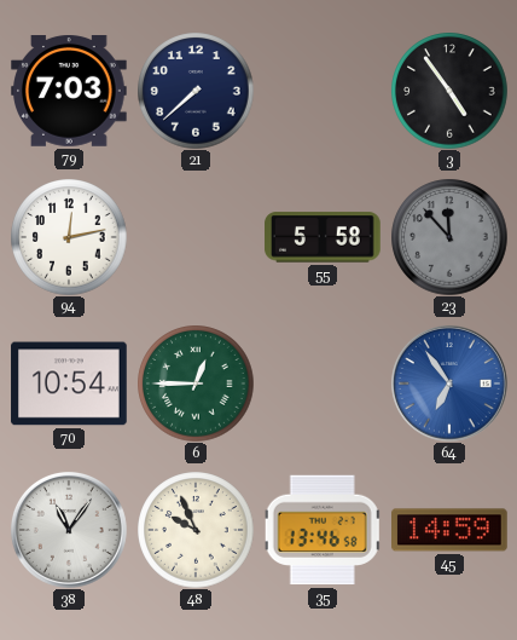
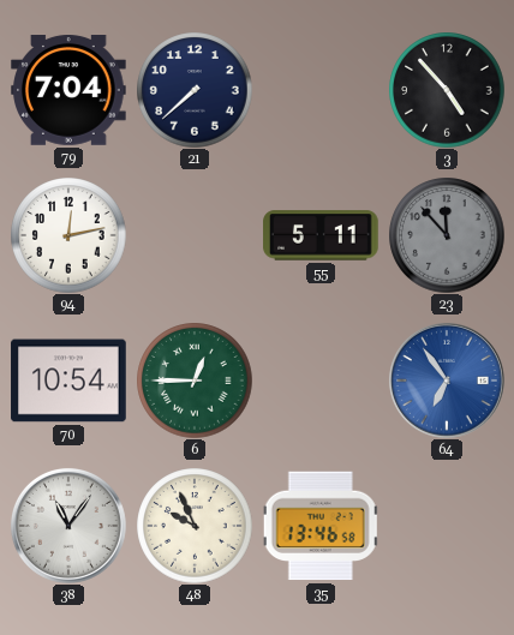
79: 7:03 -> 7:04
3: 4:54 -> 4:53
55: 5:58 -> 5:11
45: 14:59 -> none
